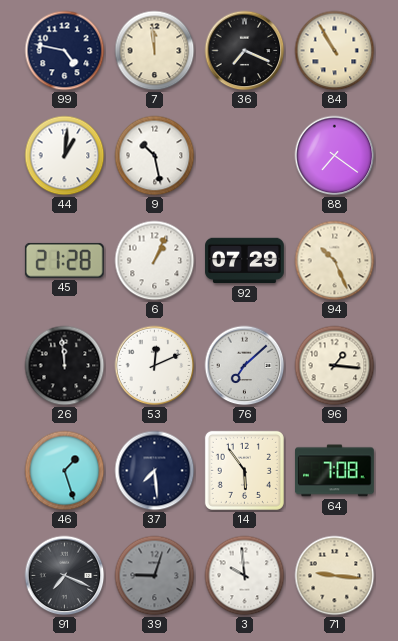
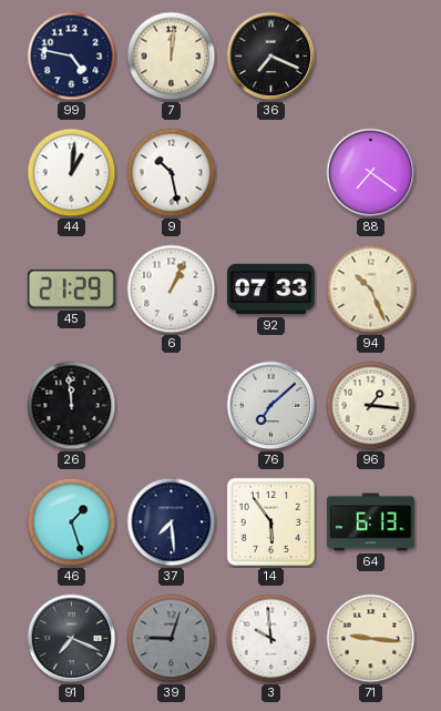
7: 11:59 -> 12:01
84: 10:55 -> none
45: 21:28 -> 21:29
92: 07:29 -> 07:33
53: 12:11 -> none
64: 7:08 -> 6:13
